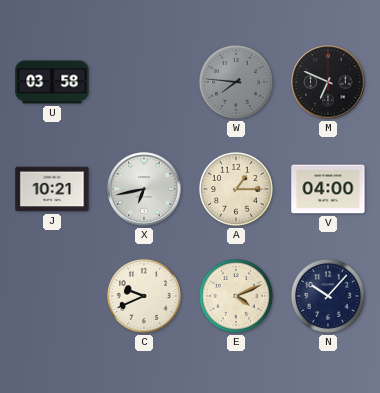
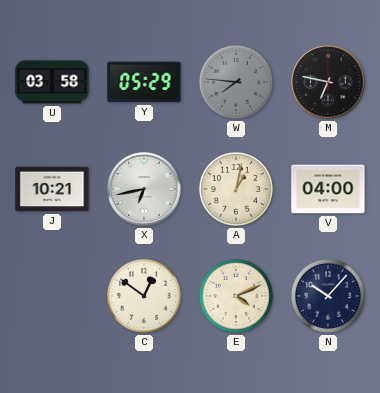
Y: none -> 05:29
M: 6:49 -> 6:47
A: 1:15 -> 1:02
C: 9:41 -> 12:51
